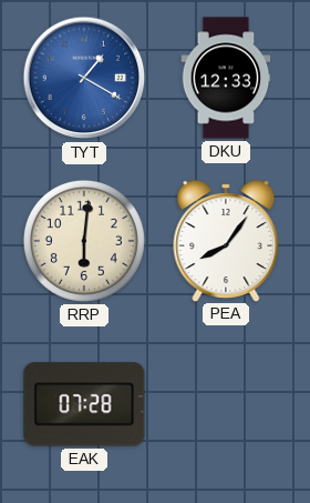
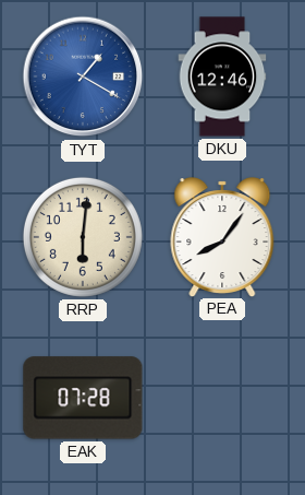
DKU: 12:33 -> 12:46
